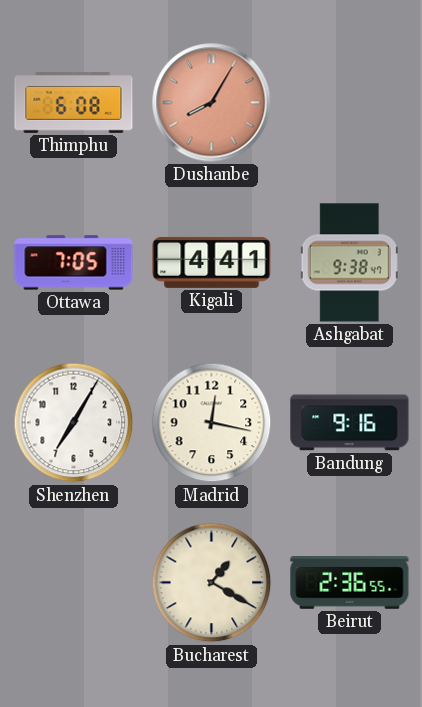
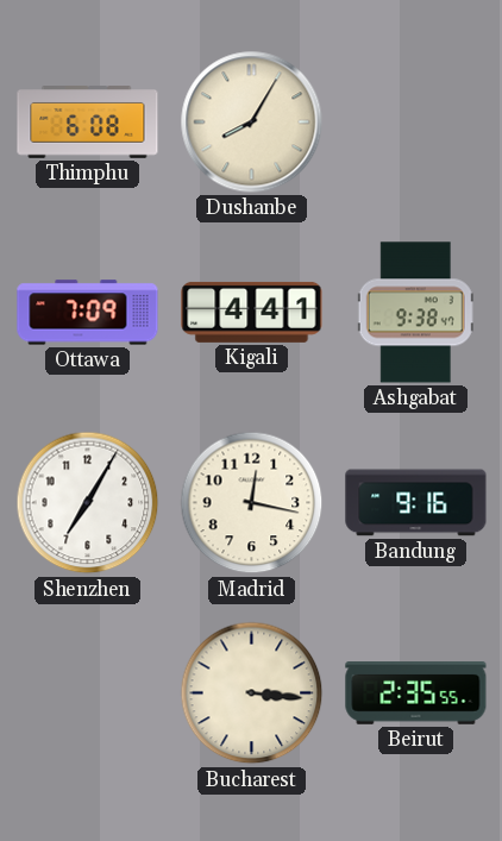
Dushanbe dial: salmon -> cream
Ottawa: 7:05 -> 7:09
Bucharest: 1:20 -> 3:16
Beirut: 2:36 -> 2:35
